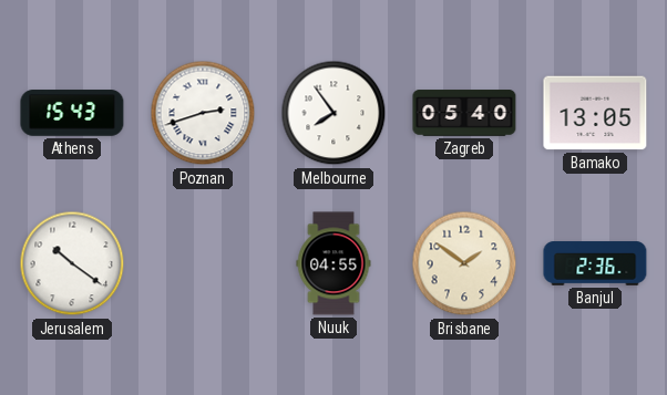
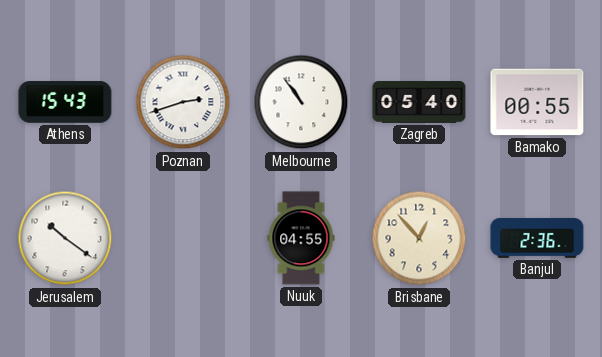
Melbourne: 7:54 -> 10:54
Bamako: 13:05 -> 00:55
Brisbane: 1:51 -> 12:53
